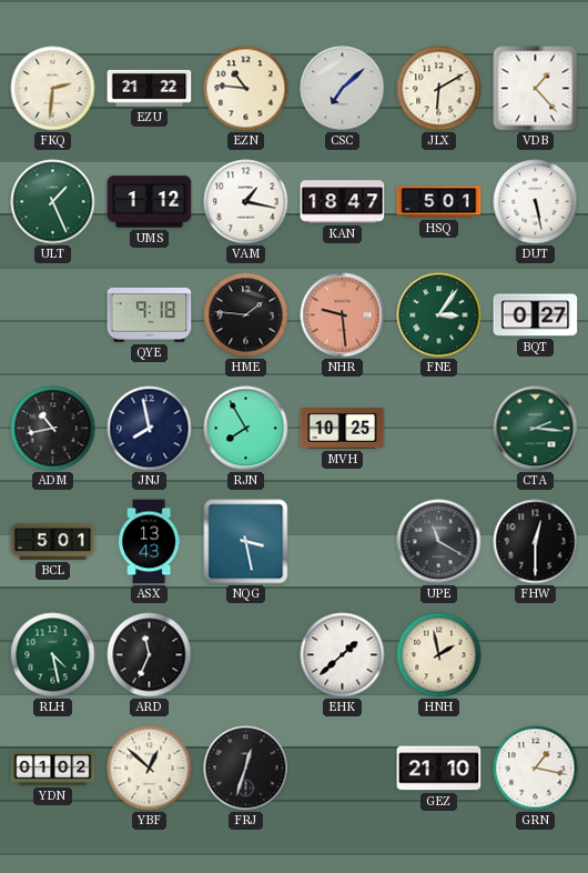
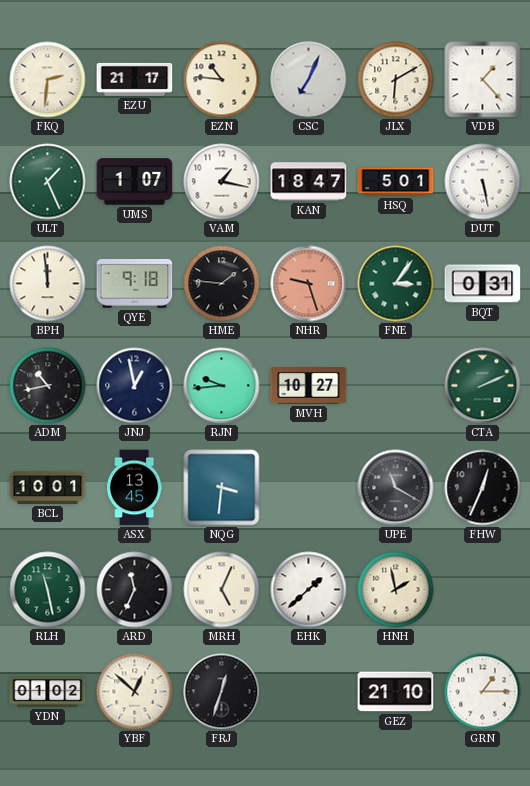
EZU: 21:22 -> 21:17
CSC: 7:08 -> 7:04
UMS: 1:12 -> 1:07
BPH: none -> 11:59
NHR: 9:29 -> 9:27
BQT: 0:27 -> 0:31
JNJ: 7:58 -> 12:58
RJN: 7:55 -> 9:44
MVH: 10:25 -> 10:27
CTA: 2:16 -> 2:11
BCL: 5:01 -> 10:01
ASX: 13:43 -> 13:45
NQG: 3:28 -> 3:31
FHW: 12:30 -> 12:34
RLH: 4:28 -> 11:28
MRH: none -> 5:04
GRN: 1:17 -> 1:15
